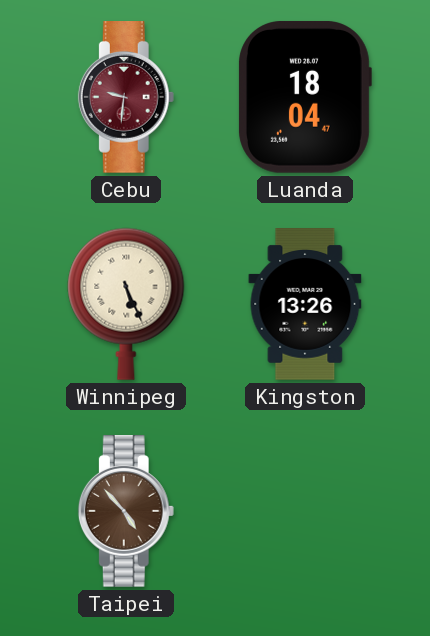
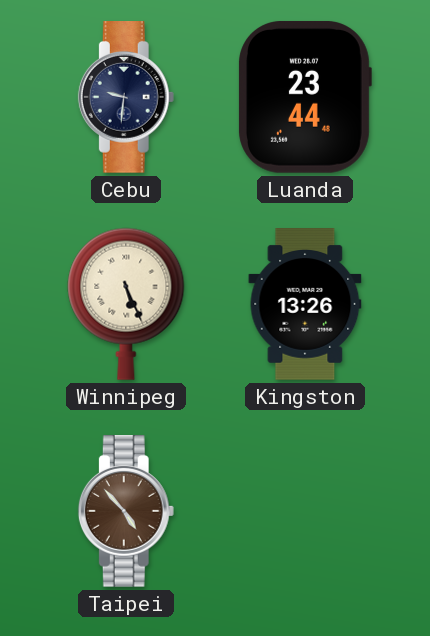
Cebu dial: burgundy -> navy
Luanda: 18:04 -> 23:44
